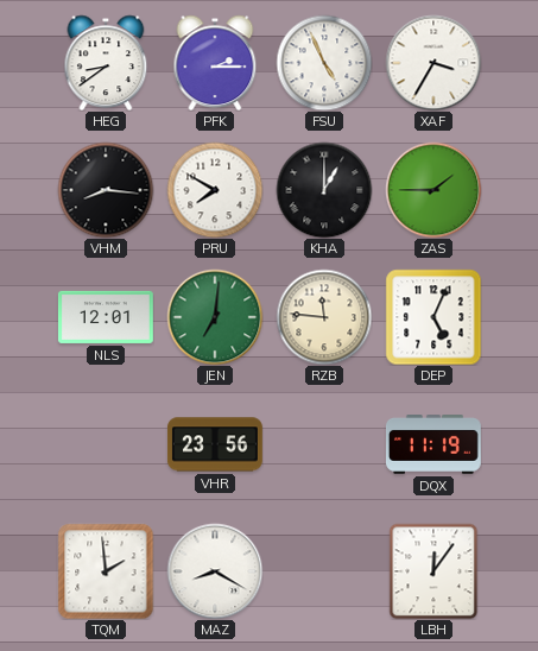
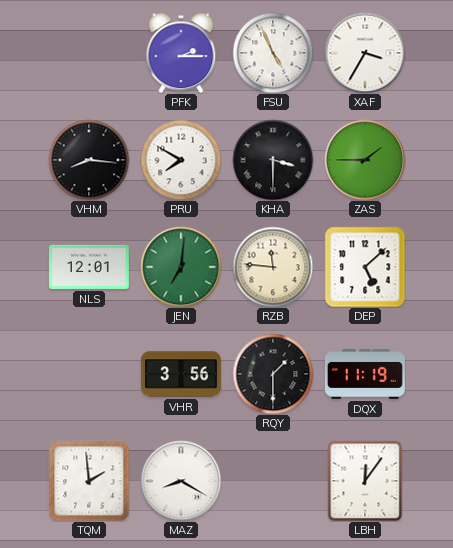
HEG: 8:39 -> none
KHA: 1:00 -> 3:30
DEP: 5:04 -> 5:08
VHR: 23:56 -> 3:56
RQY: none -> 1:30
